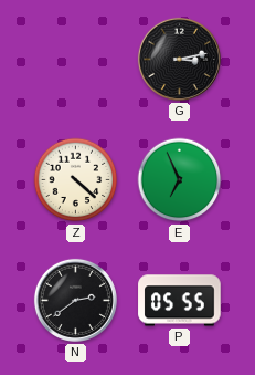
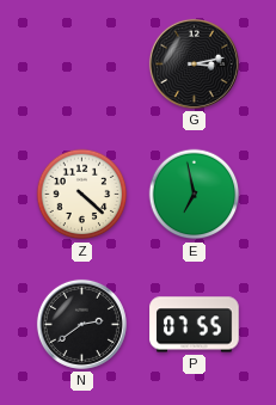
E: 6:56 -> 6:58
P: 05:55 -> 07:55
